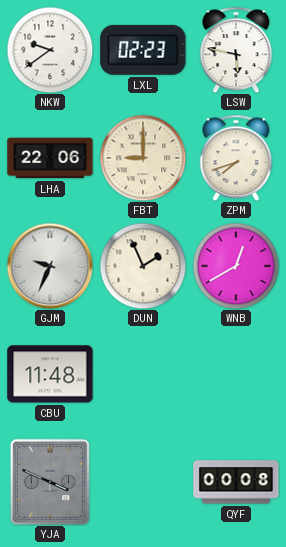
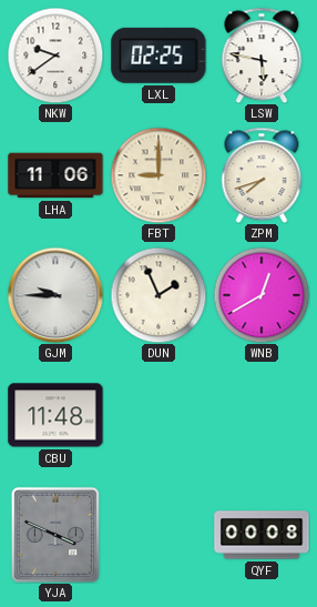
LXL: 02:23 -> 02:25
LHA: 22:06 -> 11:06
GJM: 9:34 -> 9:45
